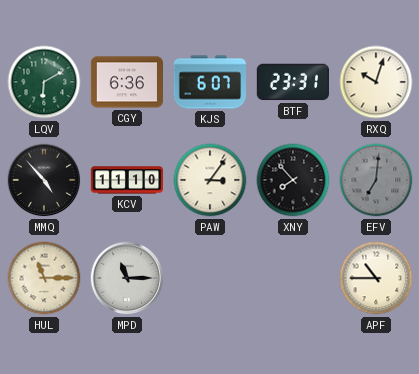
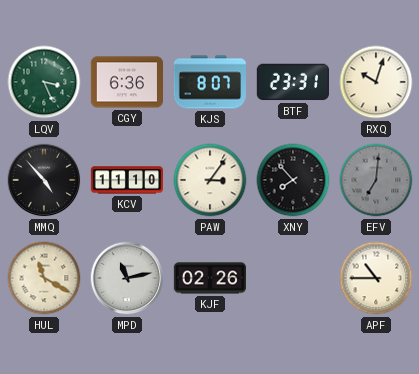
LQV: 6:10 -> 3:26
KJS: 6:07 -> 8:07
HUL: 11:15 -> 11:20
MPD: 11:15 -> 11:13
KJF: none -> 02:26
